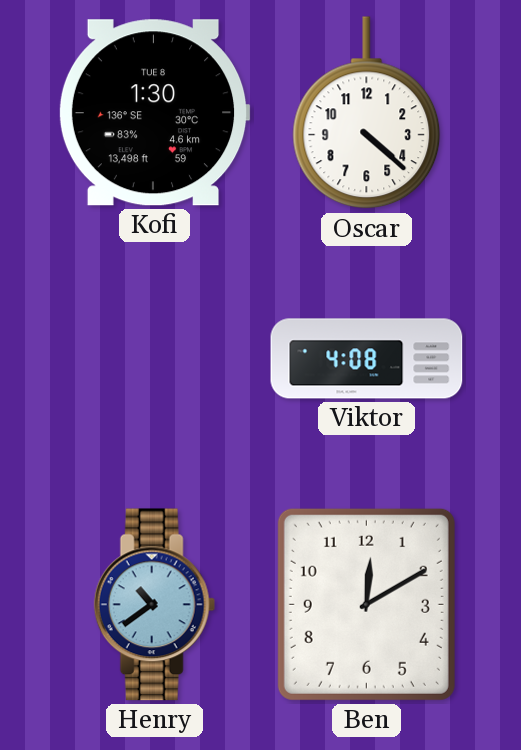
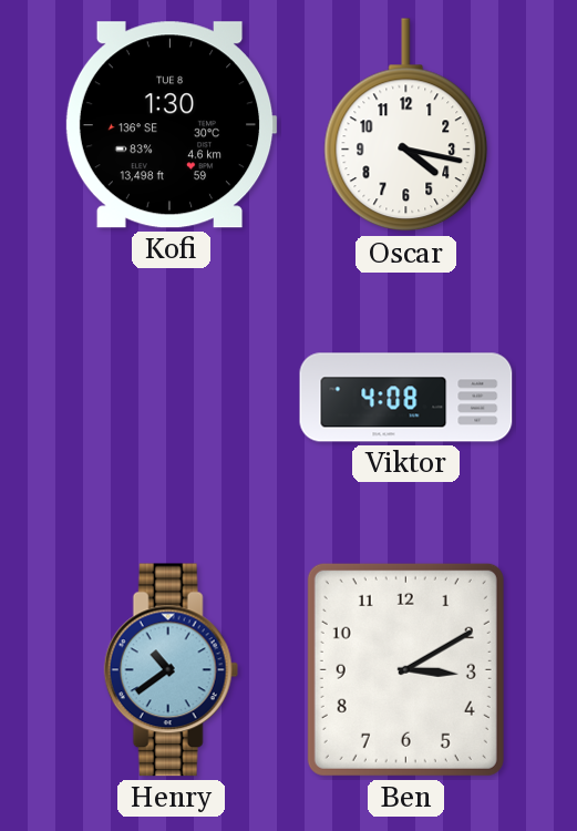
Oscar: 4:22 -> 4:17
Ben: 12:10 -> 3:10
